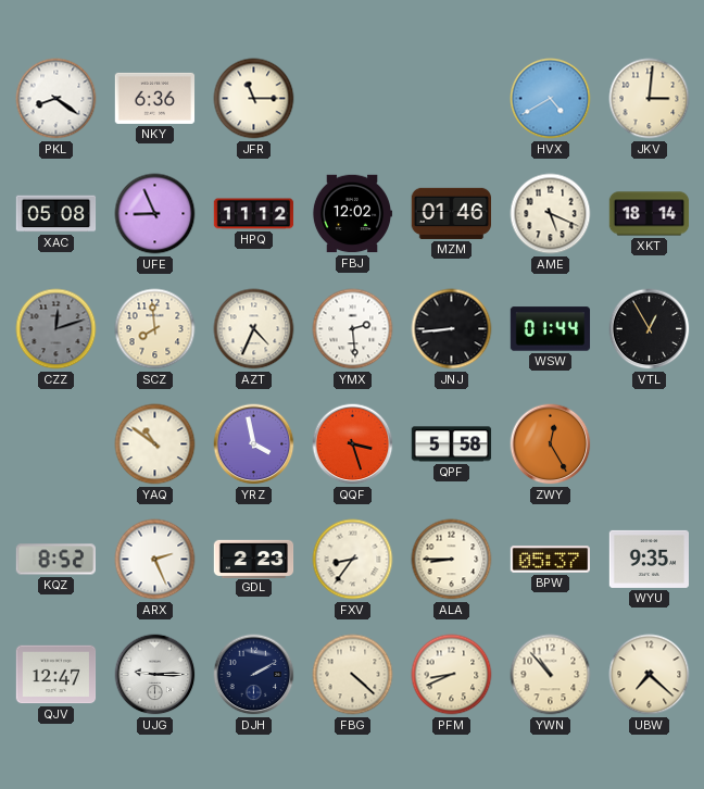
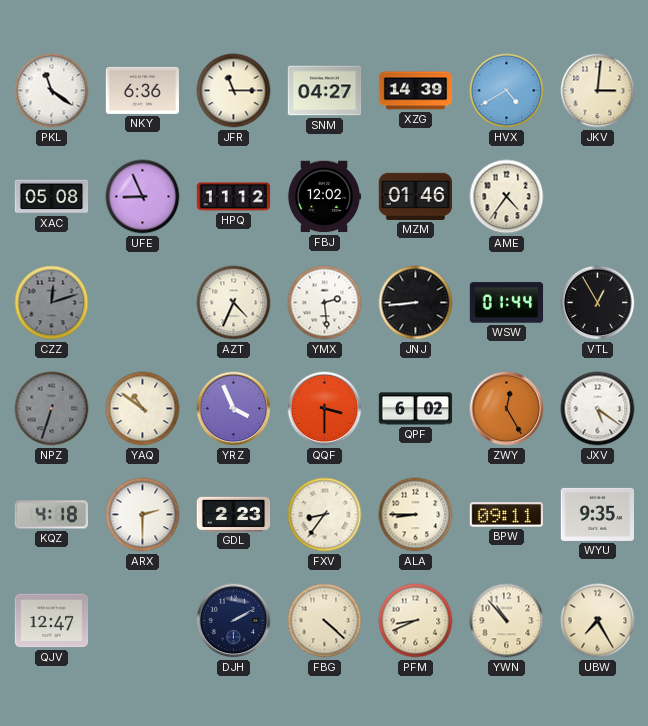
PKL: 8:21 -> 11:21
SNM: none -> 04:27
XZG: none -> 14:39
AME: 5:19 -> 4:36
XKT: 18:14 -> none
SCZ: 7:59 -> none
NPZ: none -> 6:33
YRZ: 3:58 -> 3:56
QQF: 3:27 -> 3:30
QPF: 5:58 -> 6:02
JXV: none -> 5:21
KQZ: 8:52 -> 4:18
ARX: 2:26 -> 2:30
BPW: 05:37 -> 09:11
UJG: 9:15 -> none
UBW: 7:22 -> 7:25
